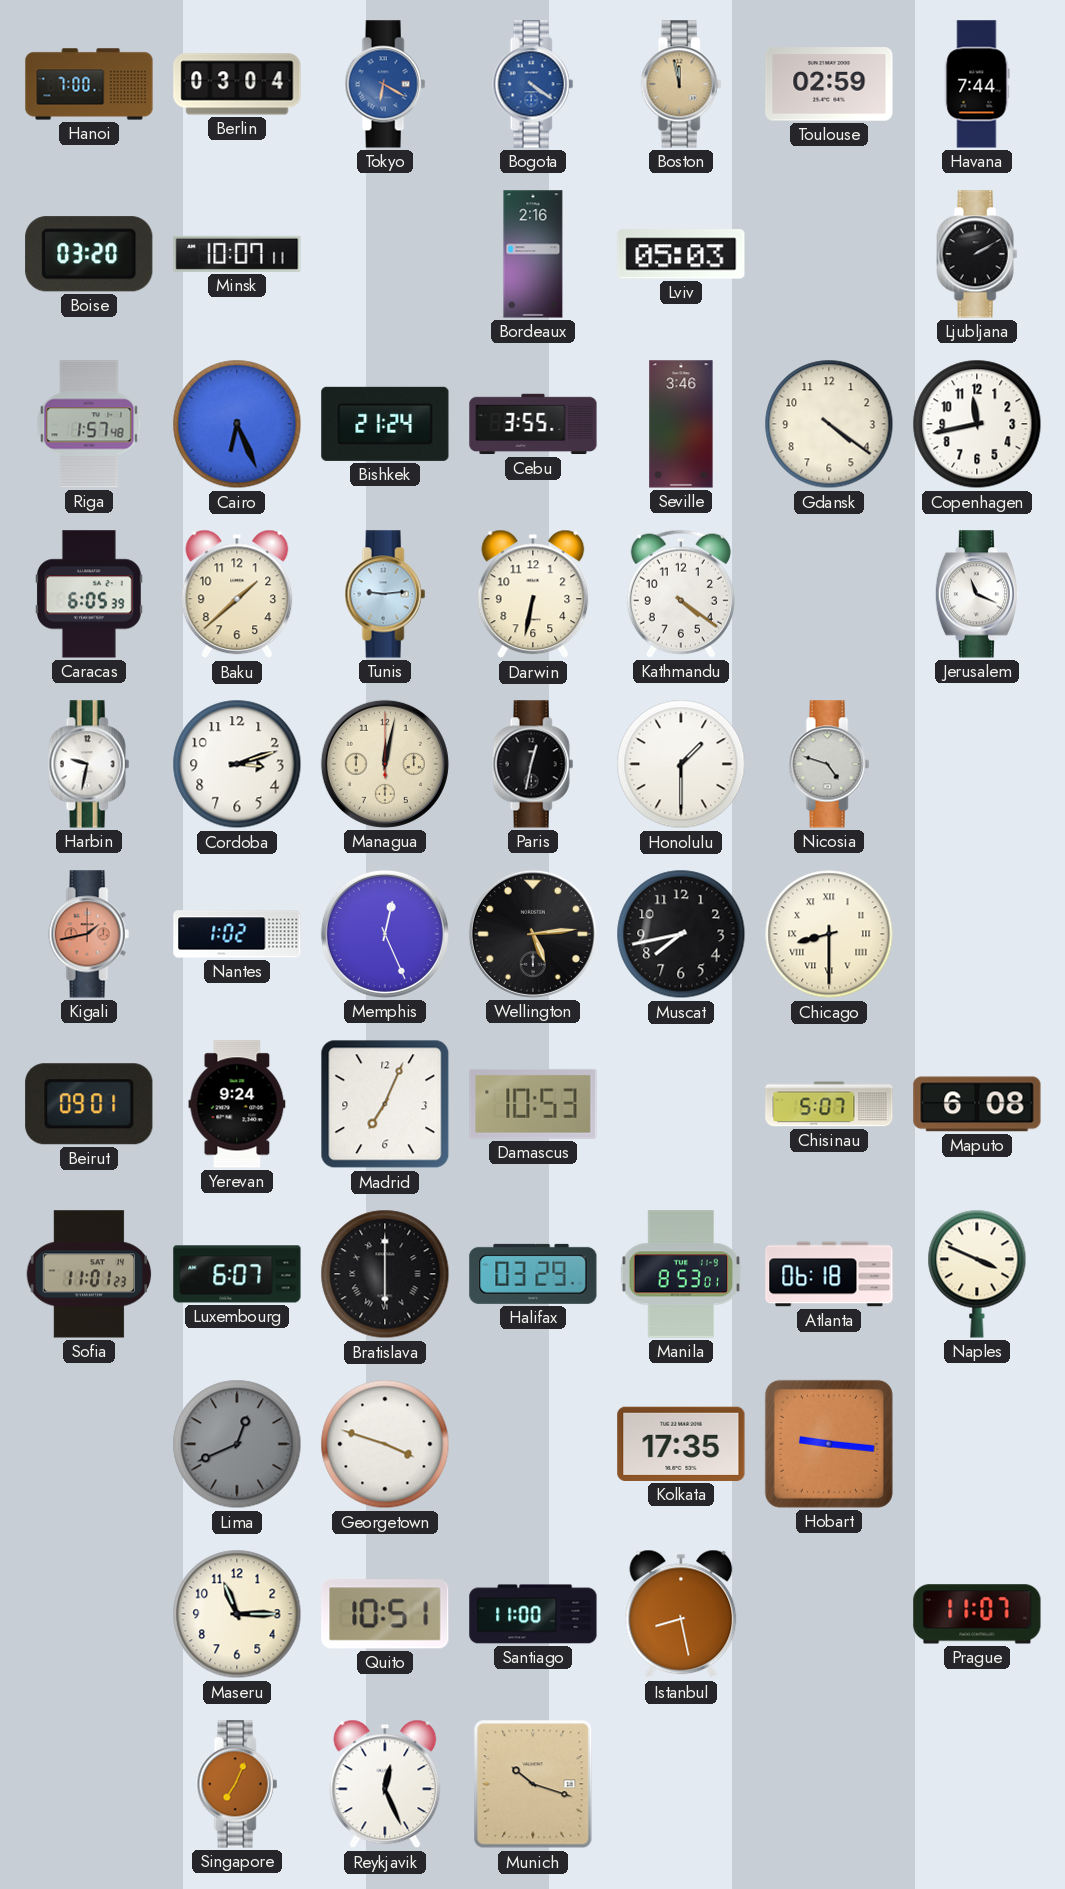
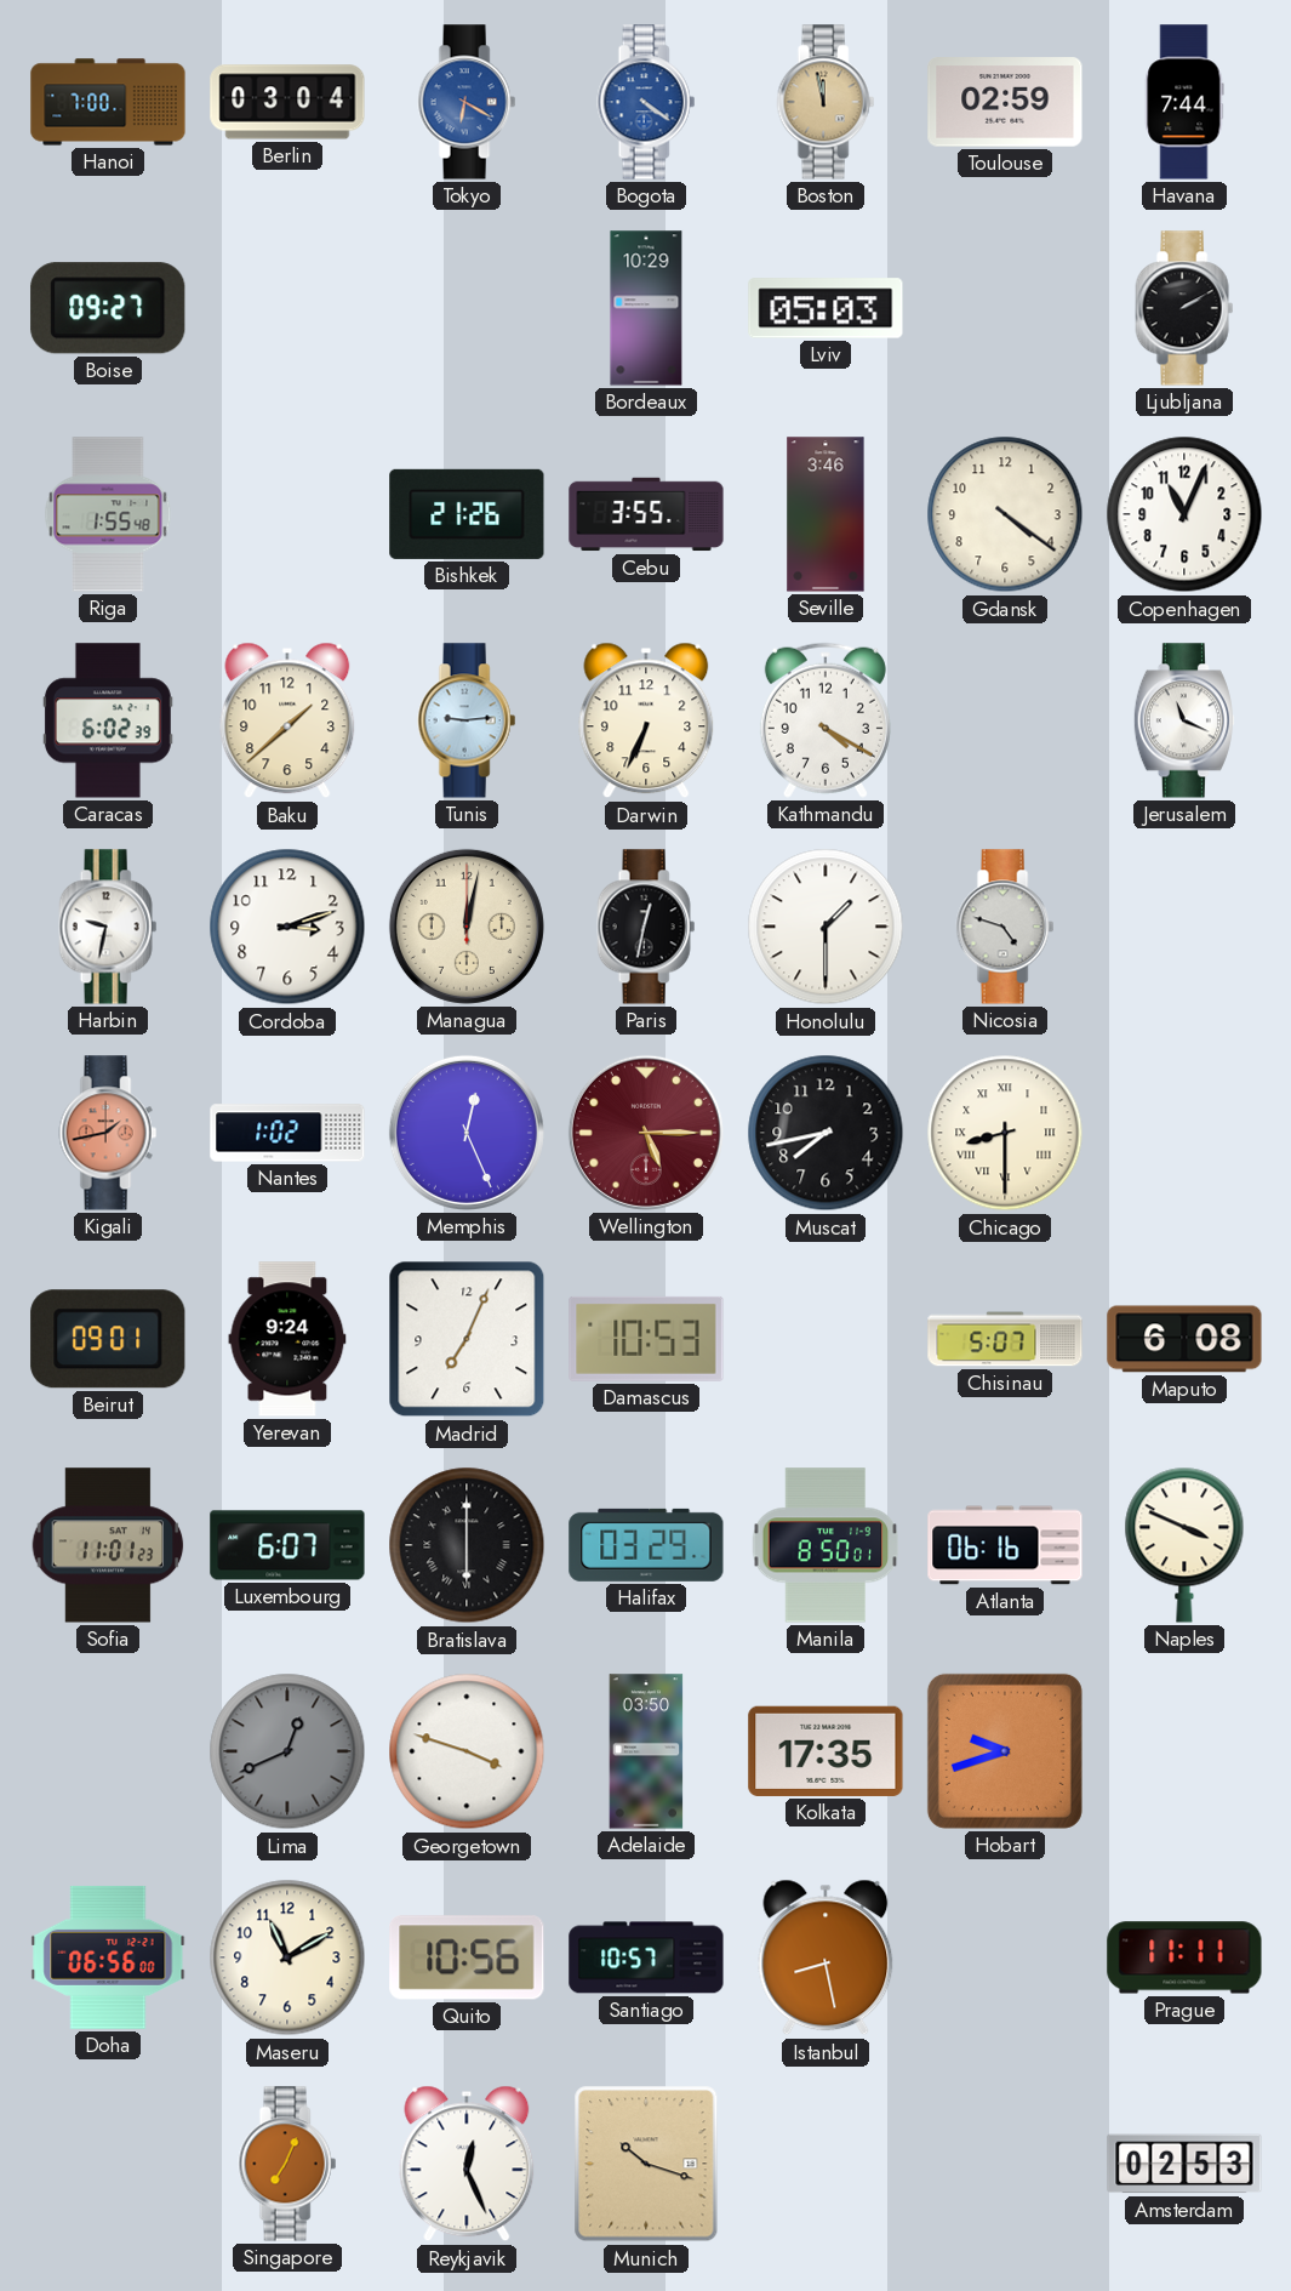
Boise: 03:20 -> 09:27
Minsk: 10:07 -> none
Bordeaux: 2:16 -> 10:29
Riga: 1:57 -> 1:55
Cairo: 6:26 -> none
Bishkek: 21:24 -> 21:26
Copenhagen: 11:43 -> 11:04
Caracas: 6:05 -> 6:02
Darwin: 6:32 -> 6:34
Kathmandu: 4:21 -> 4:20
Wellington: 5:14 -> 5:15
Wellington dial: black -> burgundy
Manila: 8:53 -> 8:50
Atlanta: 06:18 -> 06:16
Adelaide: none -> 03:50
Hobart: 9:16 -> 9:42
Doha: none -> 06:56
Maseru: 11:15 -> 11:10
Quito: 10:51 -> 10:56
Santiago: 11:00 -> 10:57
Prague: 11:07 -> 11:11
Amsterdam: none -> 02:53
